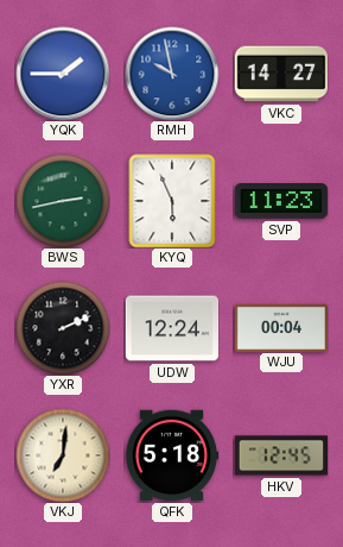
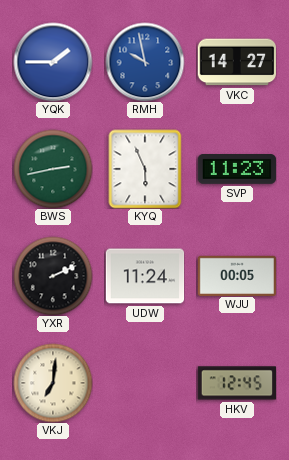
UDW: 12:24 -> 11:24
WJU: 00:04 -> 00:05
QFK: 5:18 -> none
